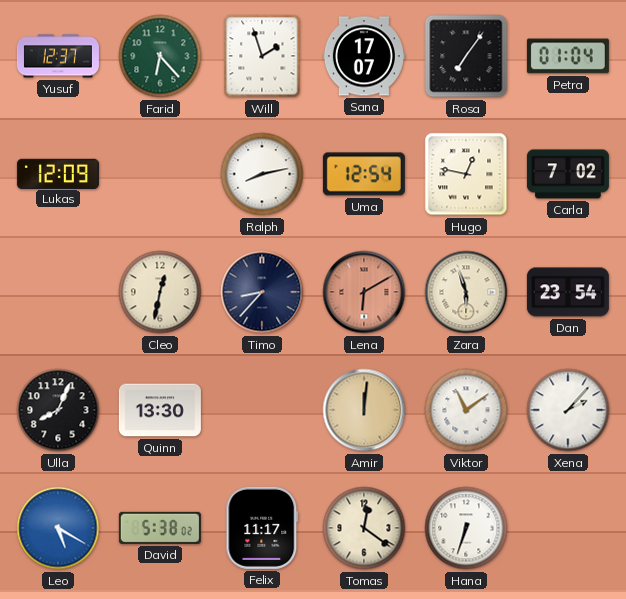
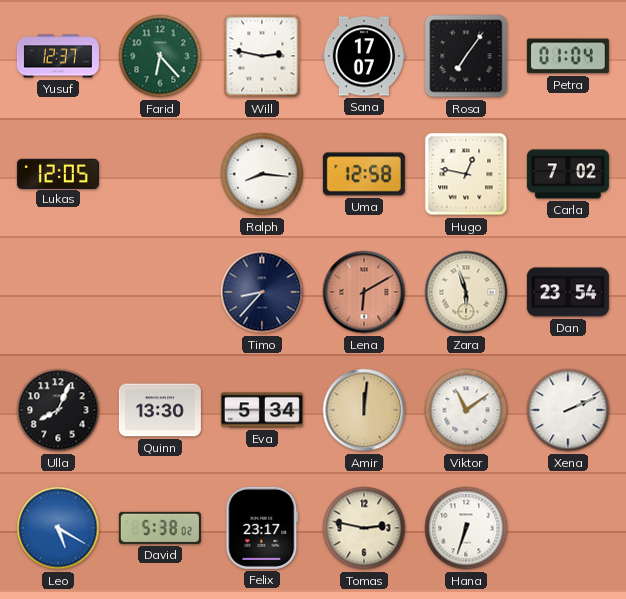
Will: 1:57 -> 2:47
Lukas: 12:09 -> 12:05
Ralph: 8:13 -> 8:16
Uma: 12:54 -> 12:58
Cleo: 12:32 -> none
Eva: none -> 5:34
Xena: 2:07 -> 2:11
Felix: 11:17 -> 23:17
Tomas: 12:21 -> 2:47
